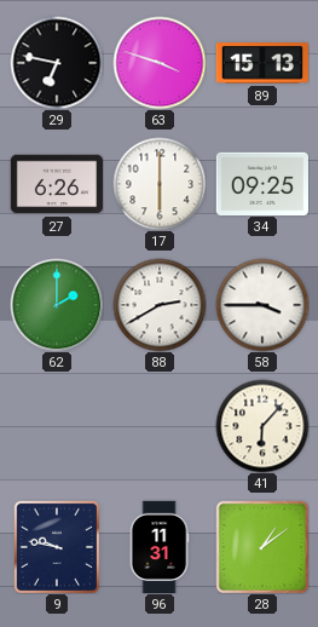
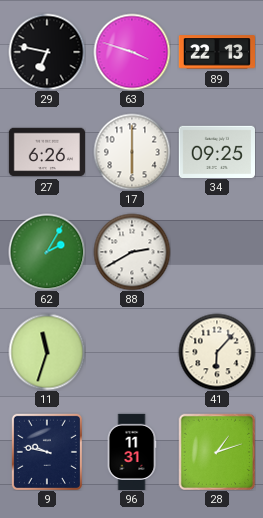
89: 15:13 -> 22:13
62: 2:00 -> 2:05
58: 3:45 -> none
11: none -> 11:33
28: 1:09 -> 1:12
